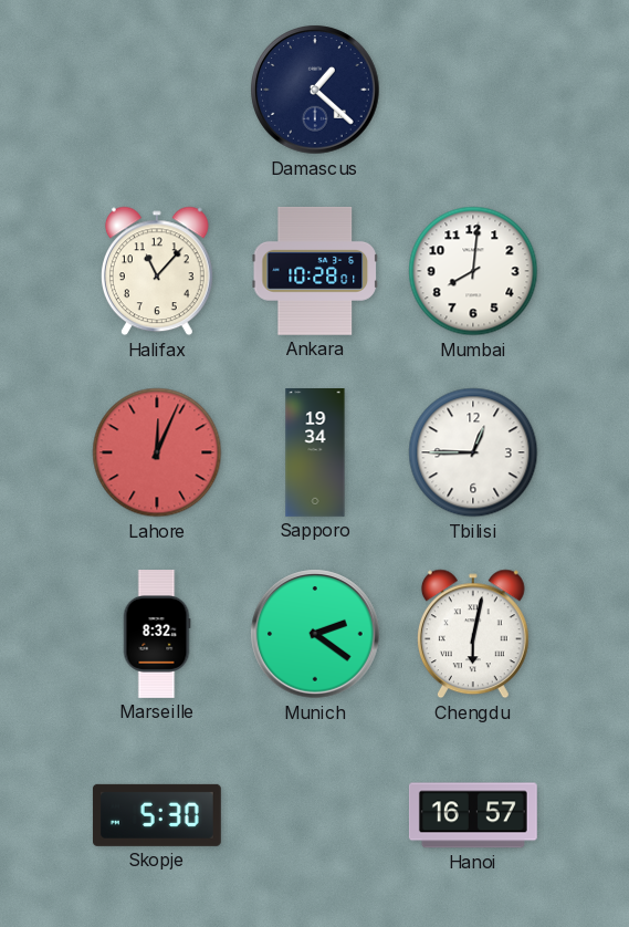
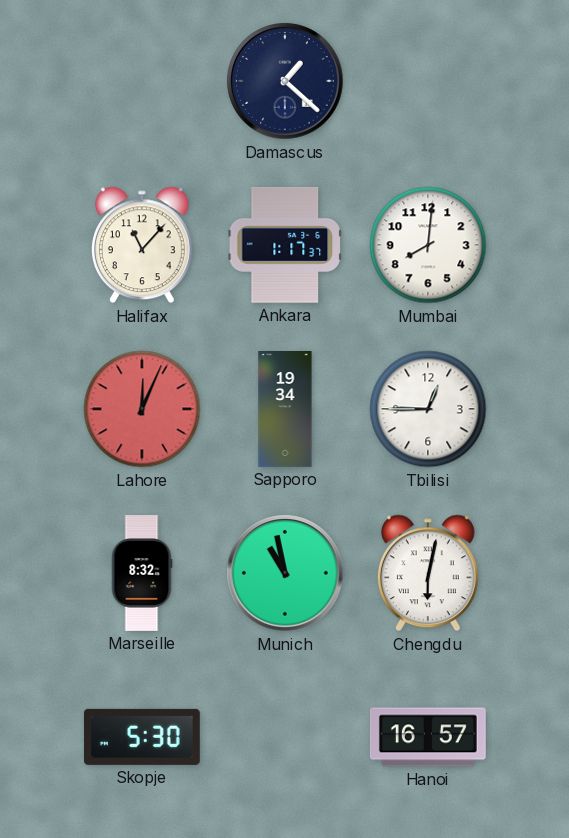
Ankara: 10:28 -> 1:17
Munich: 2:21 -> 10:58
